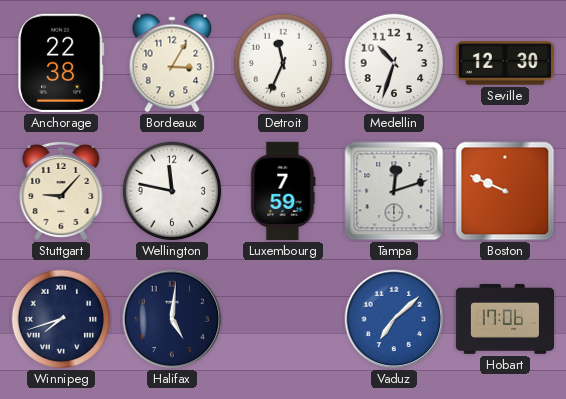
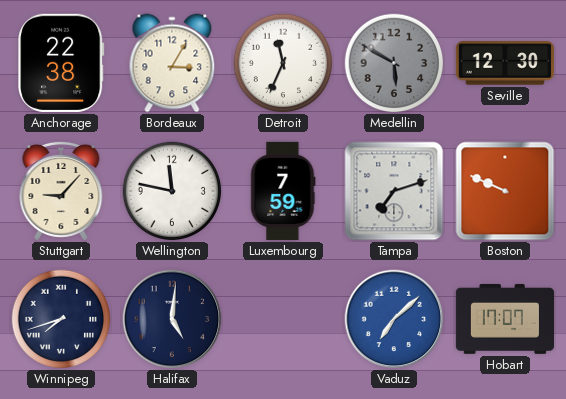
Medellin: 10:33 -> 5:50
Medellin dial: white -> grey
Tampa: 12:12 -> 7:12
Hobart: 17:06 -> 17:07
